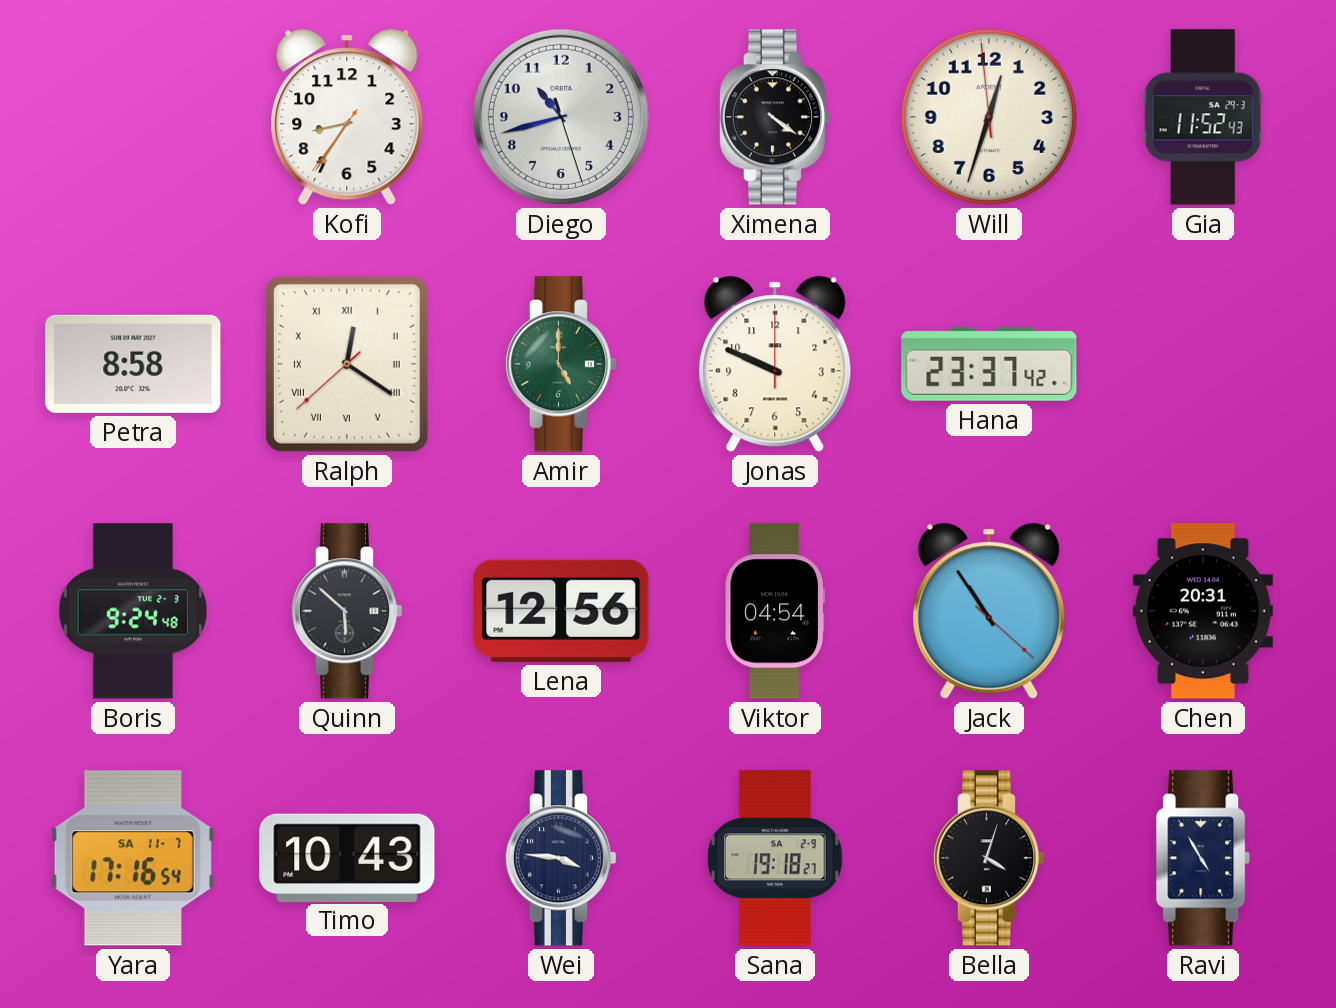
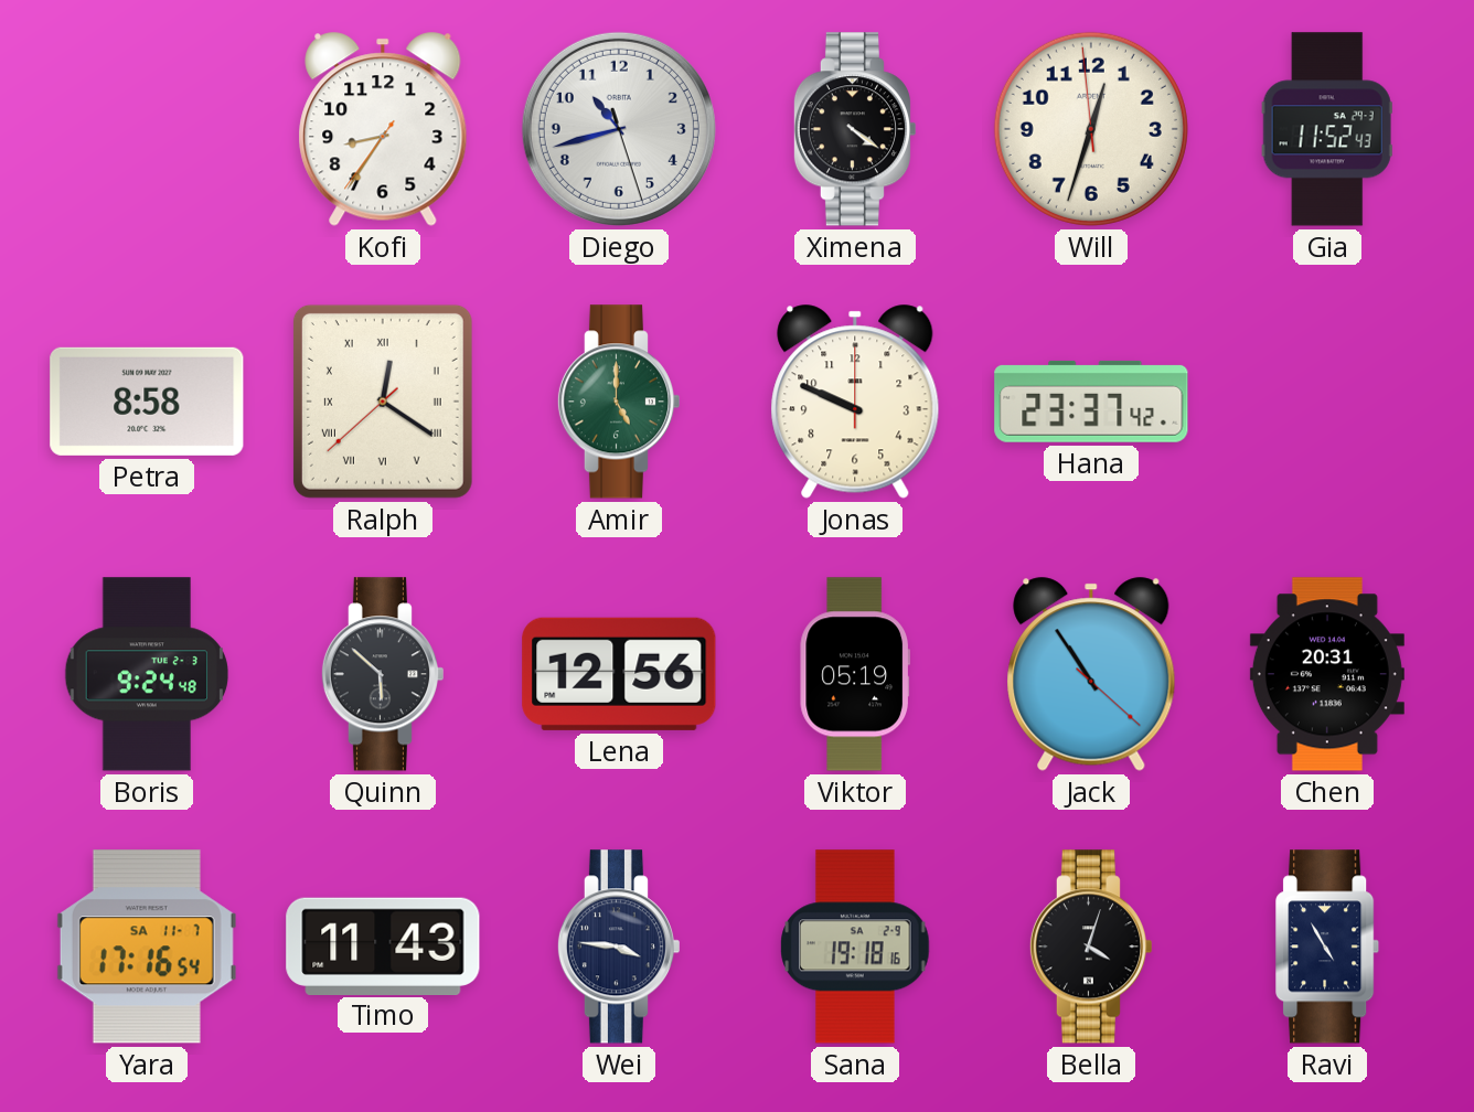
Viktor: 04:54 -> 05:19
Timo: 10:43 -> 11:43
Sana: 19:18:27 -> 19:18:16
